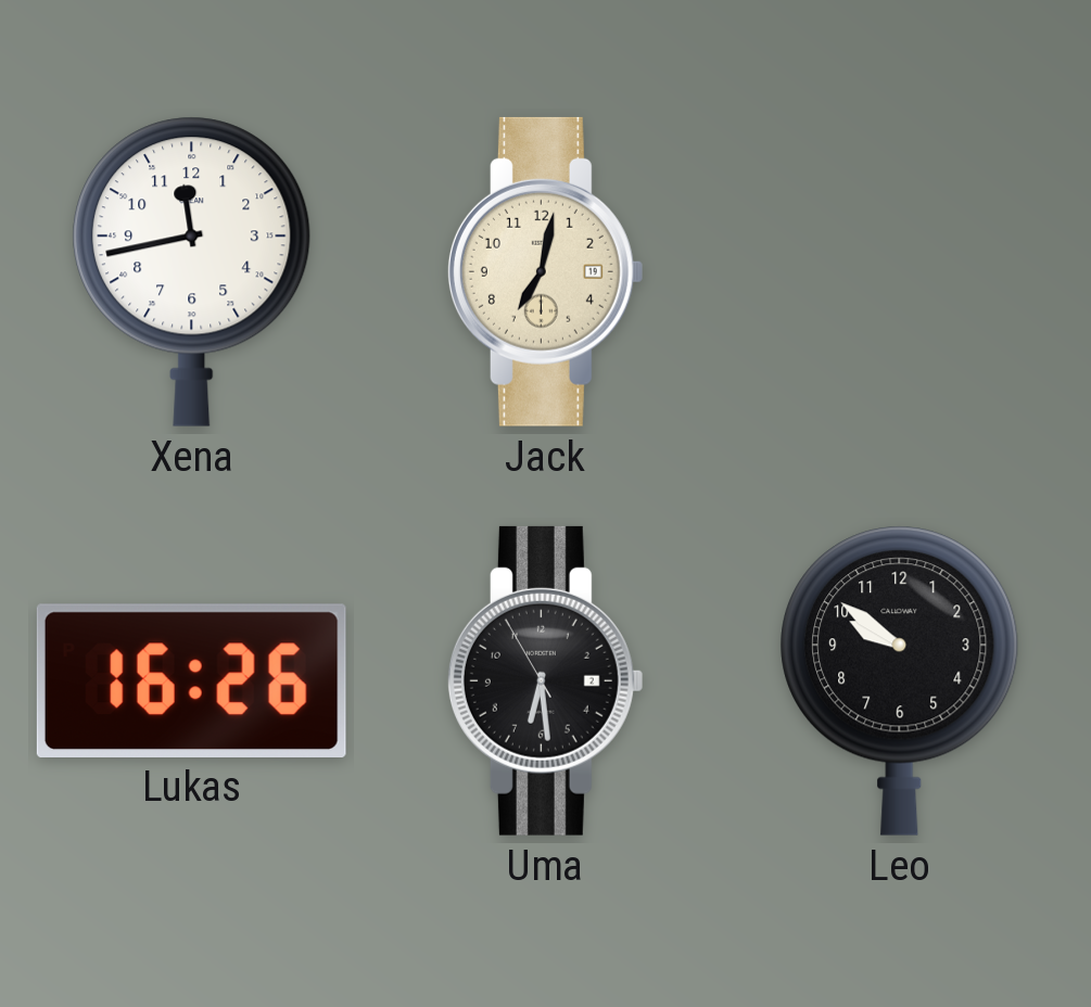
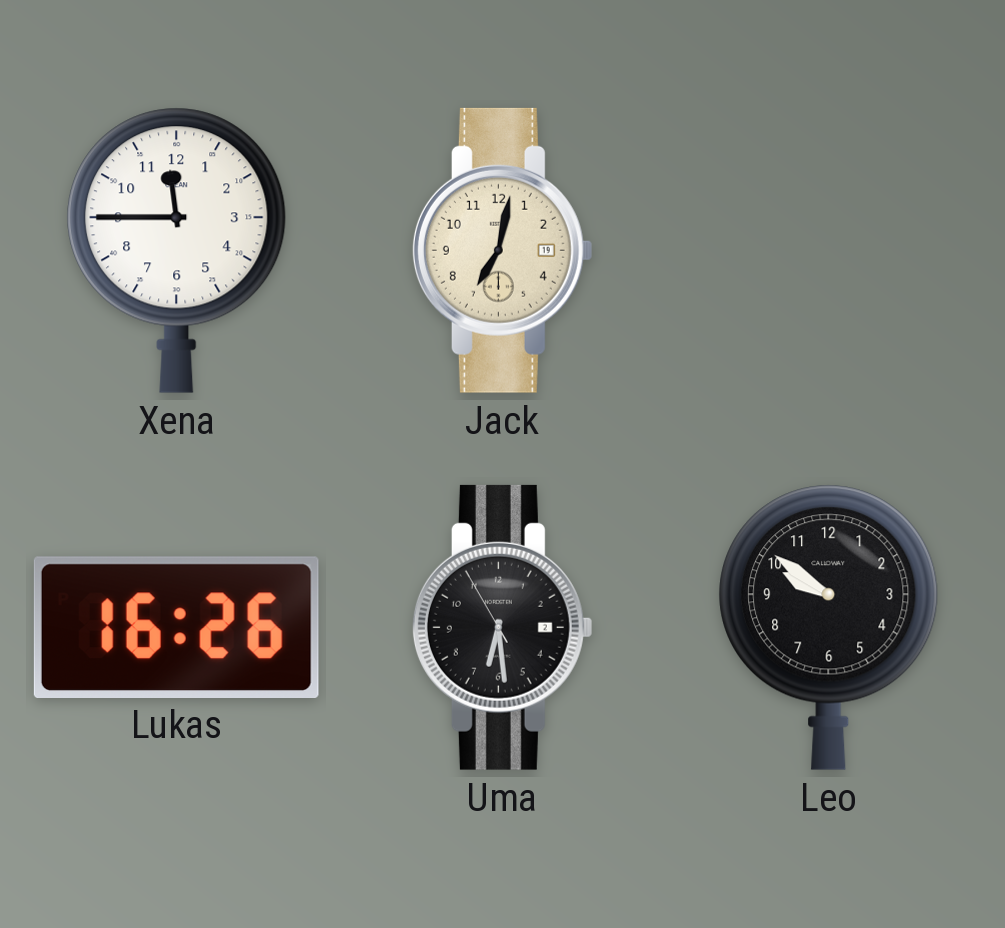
Xena: 11:43 -> 11:45
